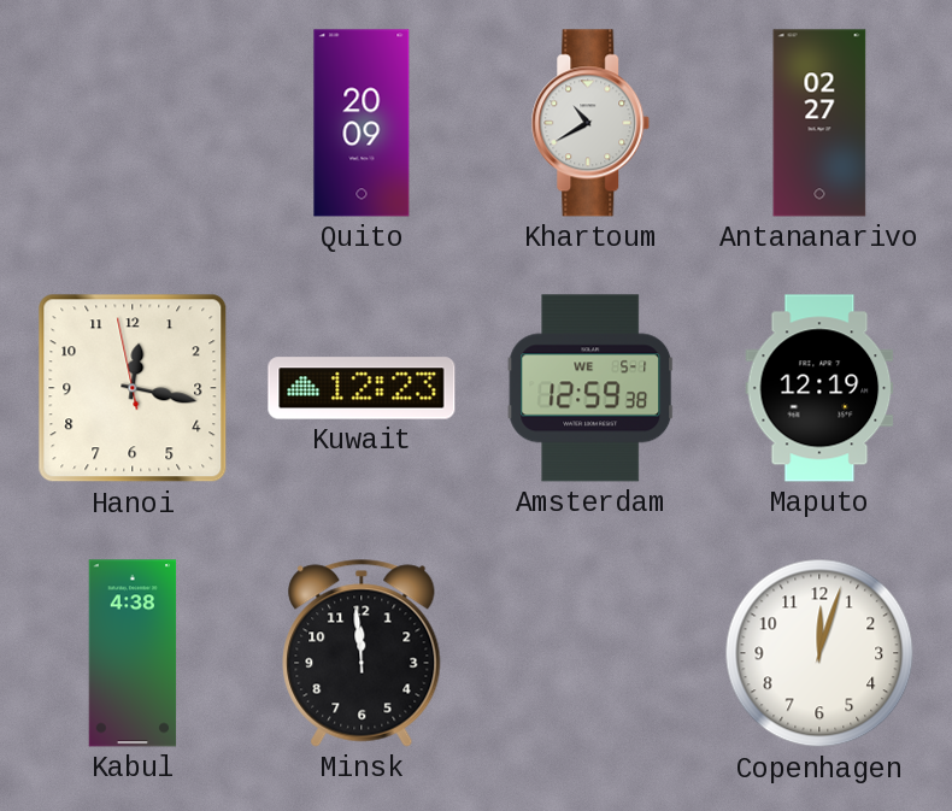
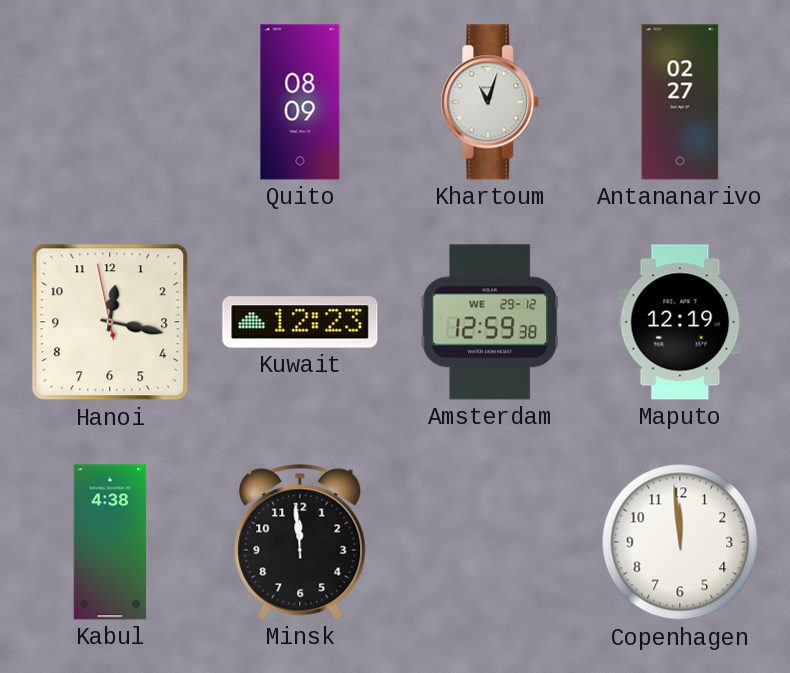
Quito: 20:09 -> 08:09
Khartoum: 10:40 -> 11:03
Amsterdam date: WE 5-1 -> WE 29-12
Copenhagen: 12:03 -> 11:59
